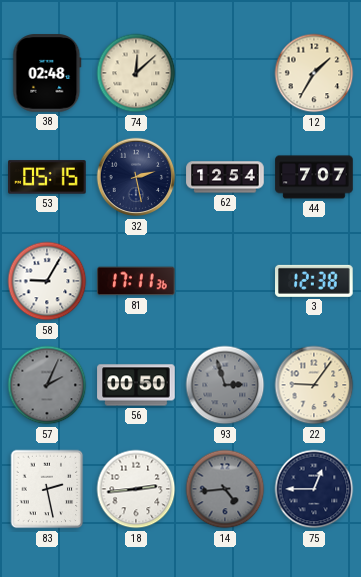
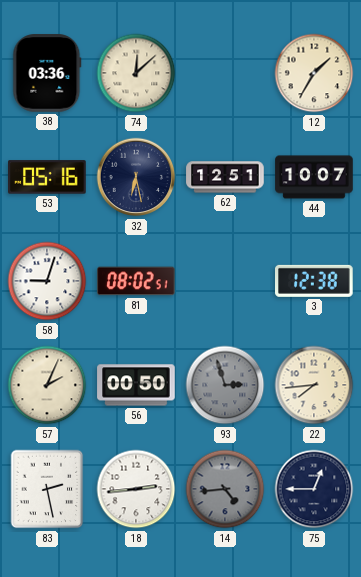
38: 02:48 -> 03:36
53: 05:15 -> 05:16
32: 2:28 -> 6:28
62: 12:54 -> 12:51
44: 7:07 -> 10:07
58: 9:05 -> 9:03
81: 17:11 -> 08:02
57 dial: grey -> cream
22: 9:06 -> 7:44
